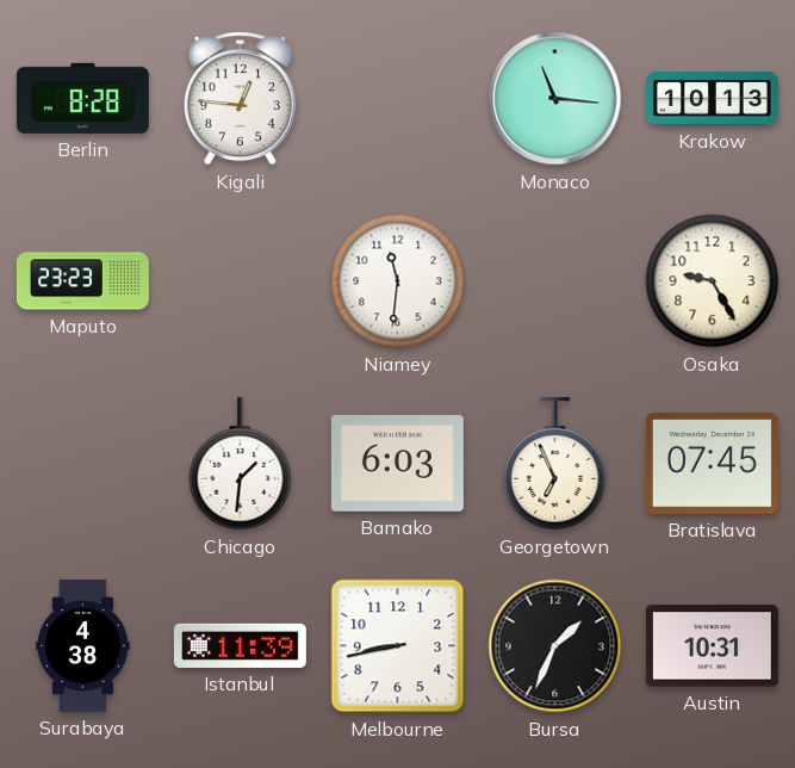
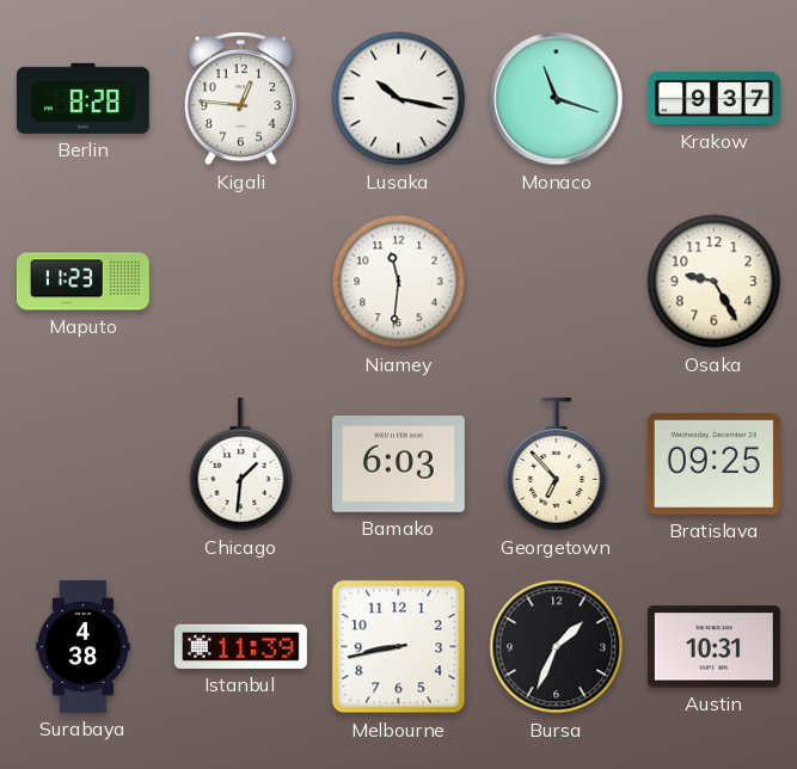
Lusaka: none -> 10:17
Monaco: 11:16 -> 11:18
Krakow: 10:13 -> 9:37
Maputo: 23:23 -> 11:23
Georgetown: 6:56 -> 6:53
Bratislava: 07:45 -> 09:25
